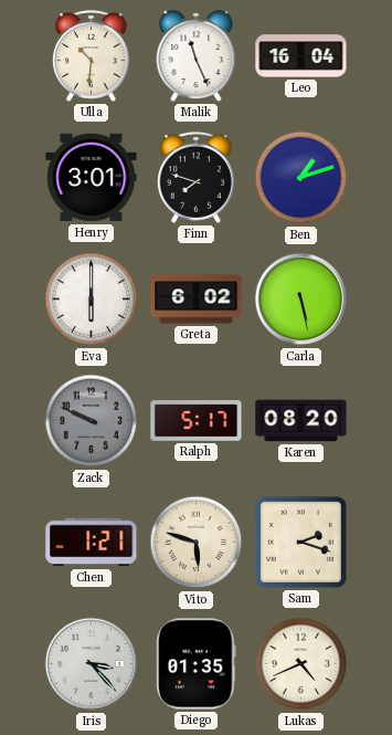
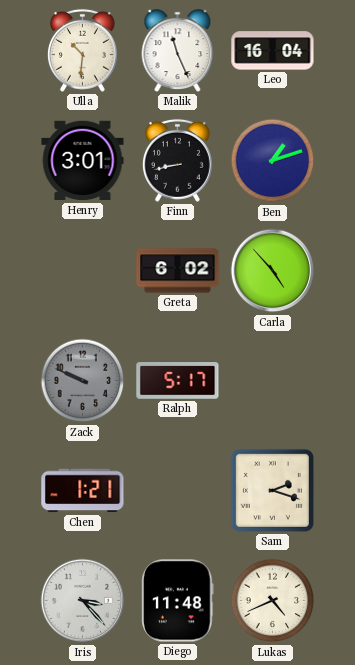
Finn: 7:48 -> 8:43
Eva: 6:00 -> none
Carla: 5:28 -> 4:53
Karen: 08:20 -> none
Vito: 5:48 -> none
Diego: 01:35 -> 11:48
